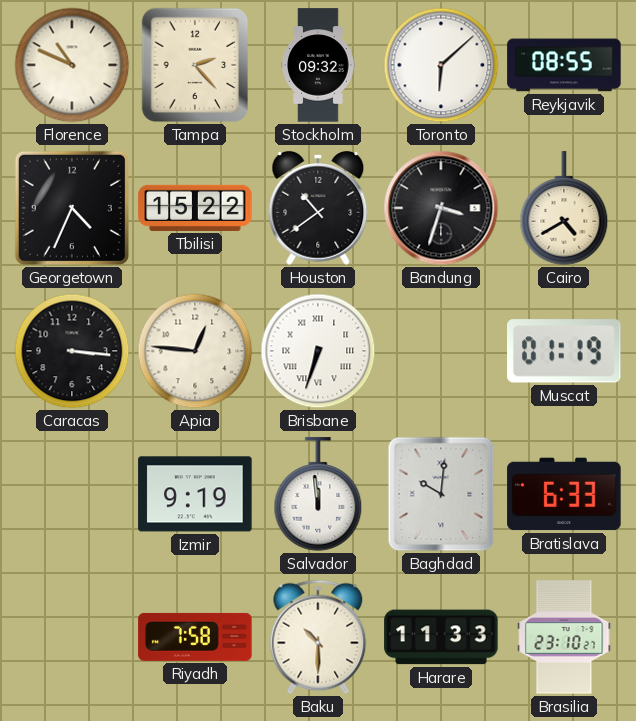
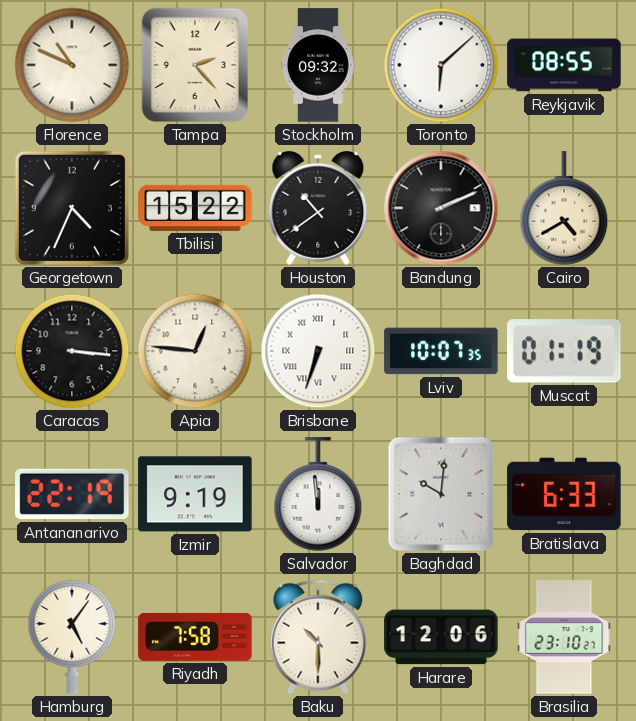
Bandung: 3:33 -> 2:11
Lviv: none -> 10:07
Antananarivo: none -> 22:19
Hamburg: none -> 5:06
Harare: 11:33 -> 12:06
